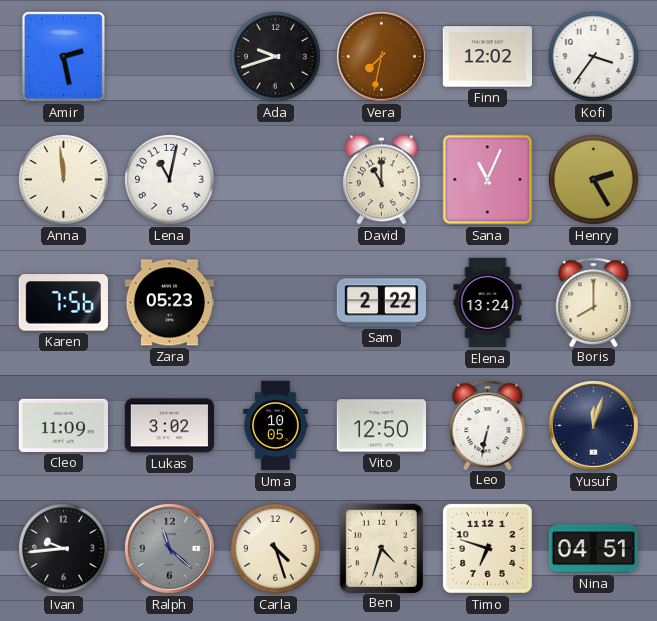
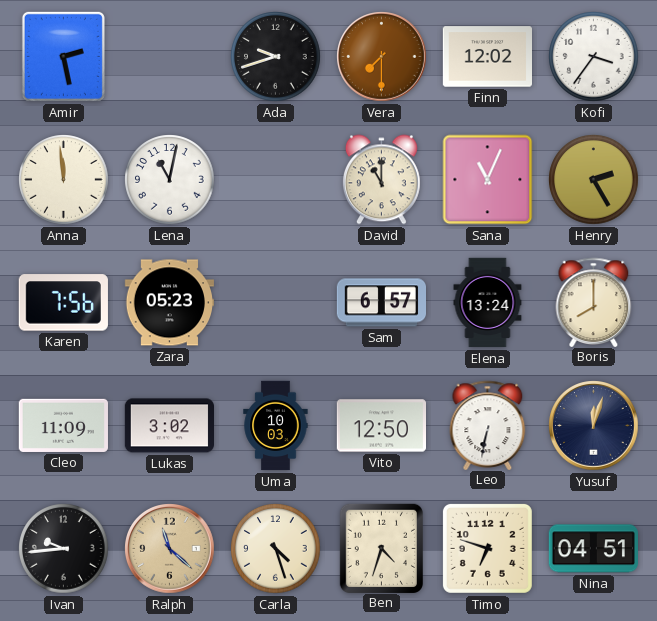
Vera: 7:32 -> 7:30
Sam: 2:22 -> 6:57
Uma: 10:05 -> 10:03
Ralph dial: grey -> champagne
